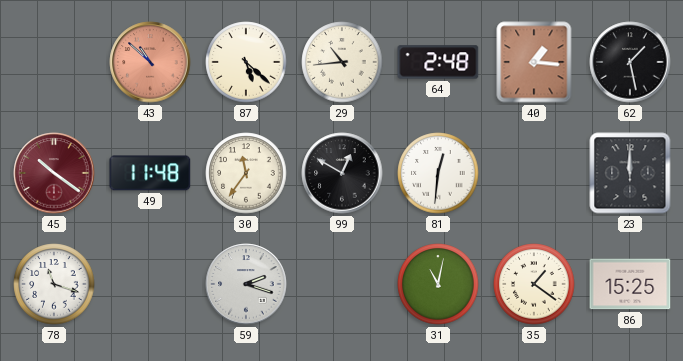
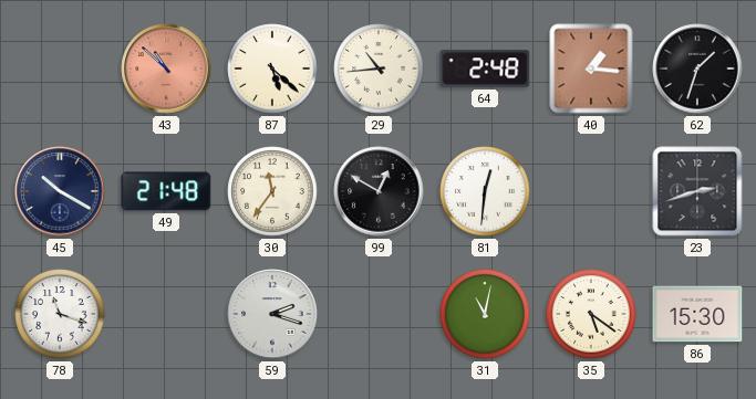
62: 1:28 -> 1:33
45: 10:21 -> 10:20
45 dial: burgundy -> navy
49: 11:48 -> 21:48
23: 12:00 -> 2:42
35: 1:21 -> 5:21
86: 15:25 -> 15:30
